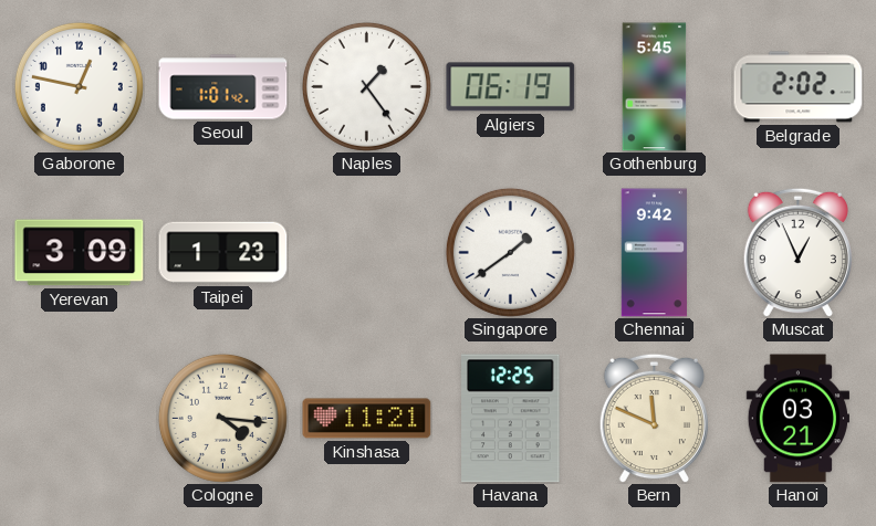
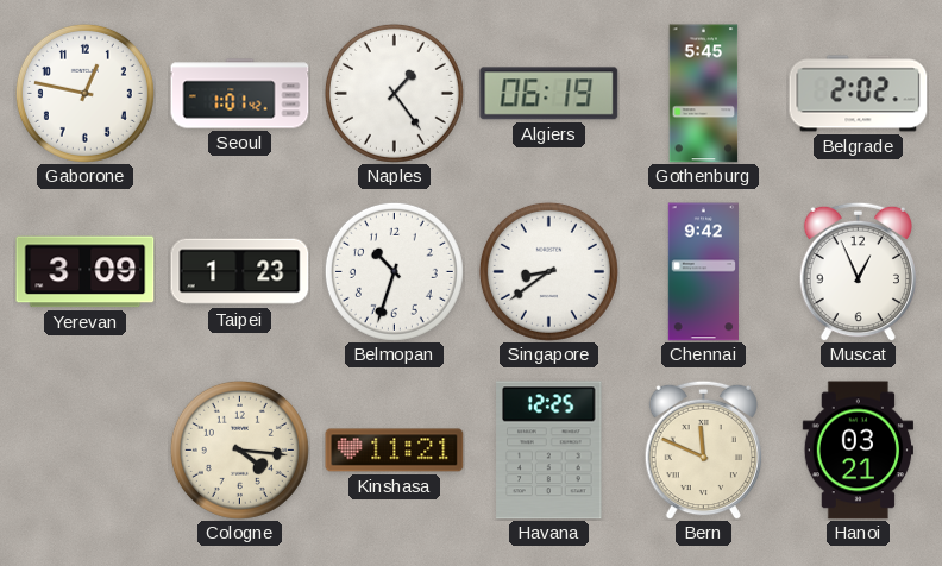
Belmopan: none -> 10:33
Singapore: 1:39 -> 8:39
